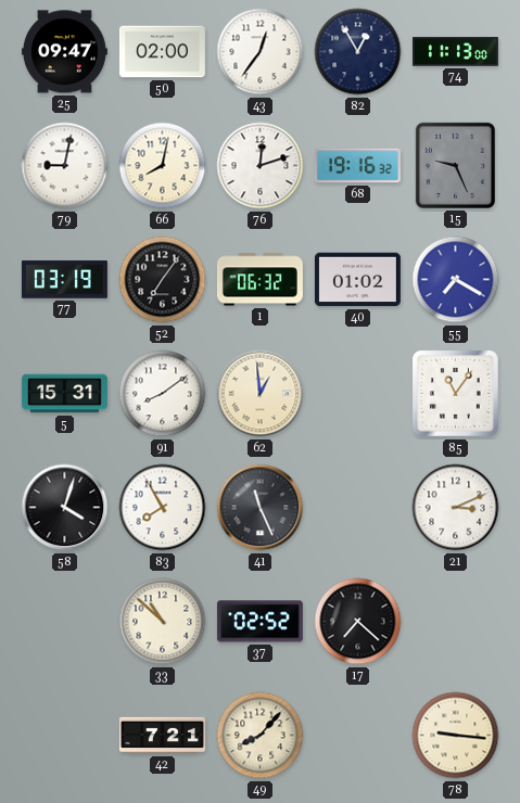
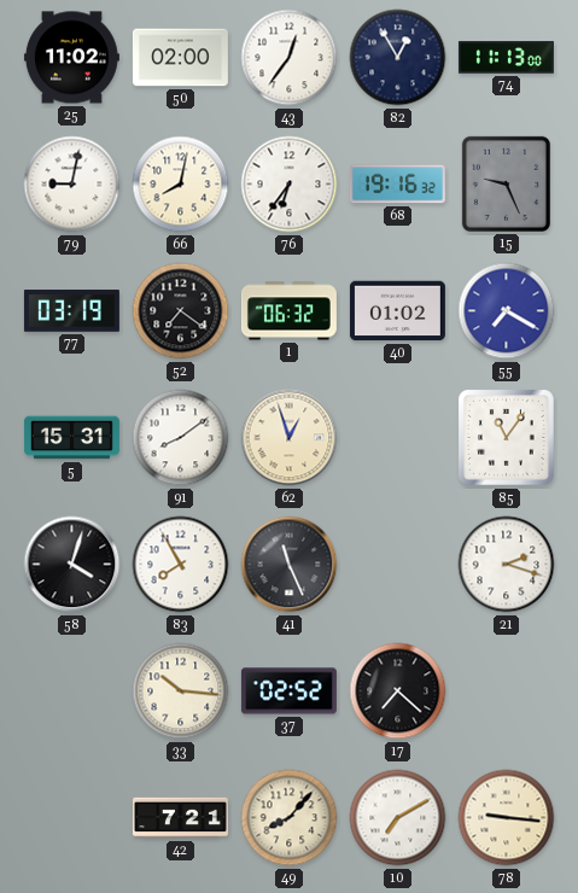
25: 09:47 -> 11:02
76: 12:12 -> 6:36
52: 7:06 -> 7:21
62: 12:59 -> 12:57
21: 3:11 -> 2:18
33: 10:52 -> 10:16
10: none -> 7:10
